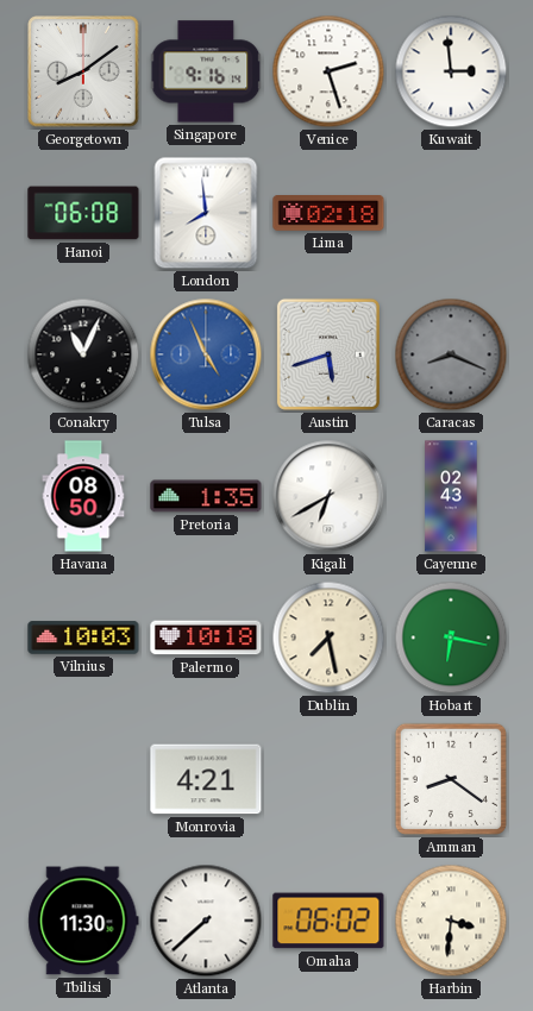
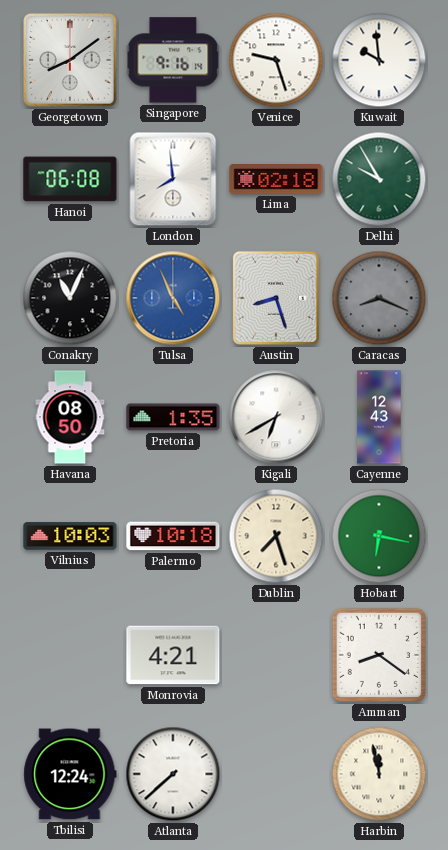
Venice: 2:27 -> 9:27
Kuwait: 2:59 -> 9:59
Delhi: none -> 9:55
Austin: 5:42 -> 8:27
Cayenne: 02:43 -> 12:43
Dublin: 7:28 -> 7:27
Tbilisi: 11:30 -> 12:24
Omaha: 06:02 -> none
Harbin: 3:31 -> 11:58
